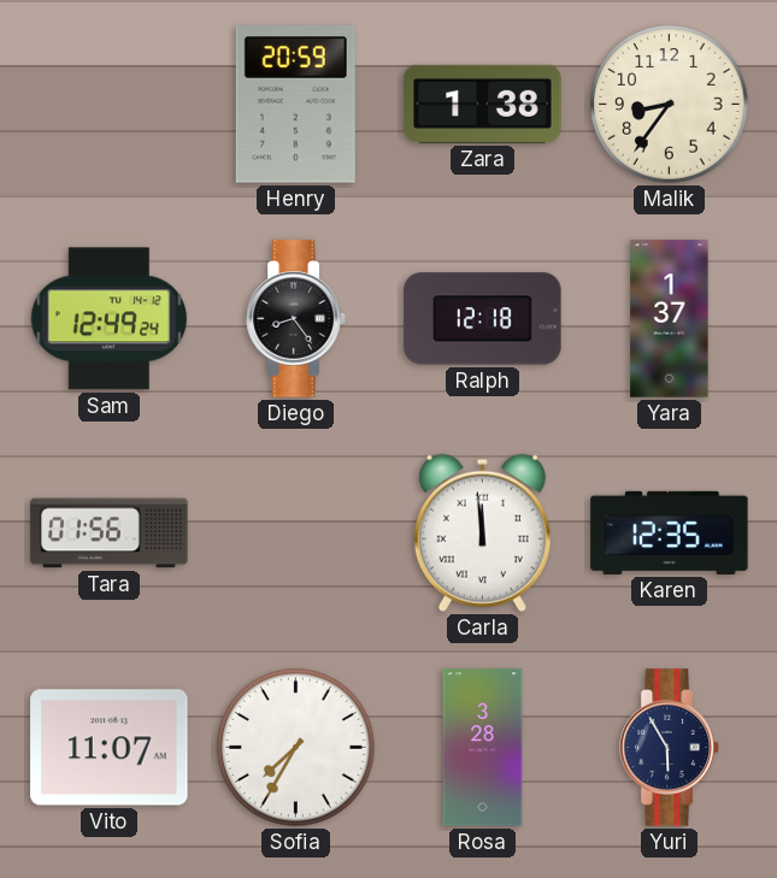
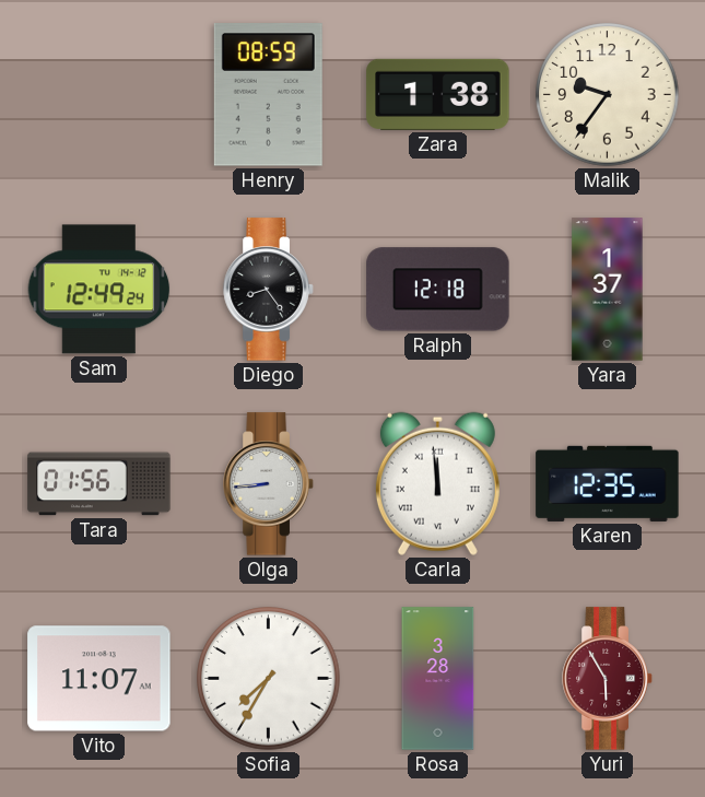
Henry: 20:59 -> 08:59
Malik: 8:36 -> 9:36
Olga: none -> 8:44
Yuri dial: navy -> burgundy
